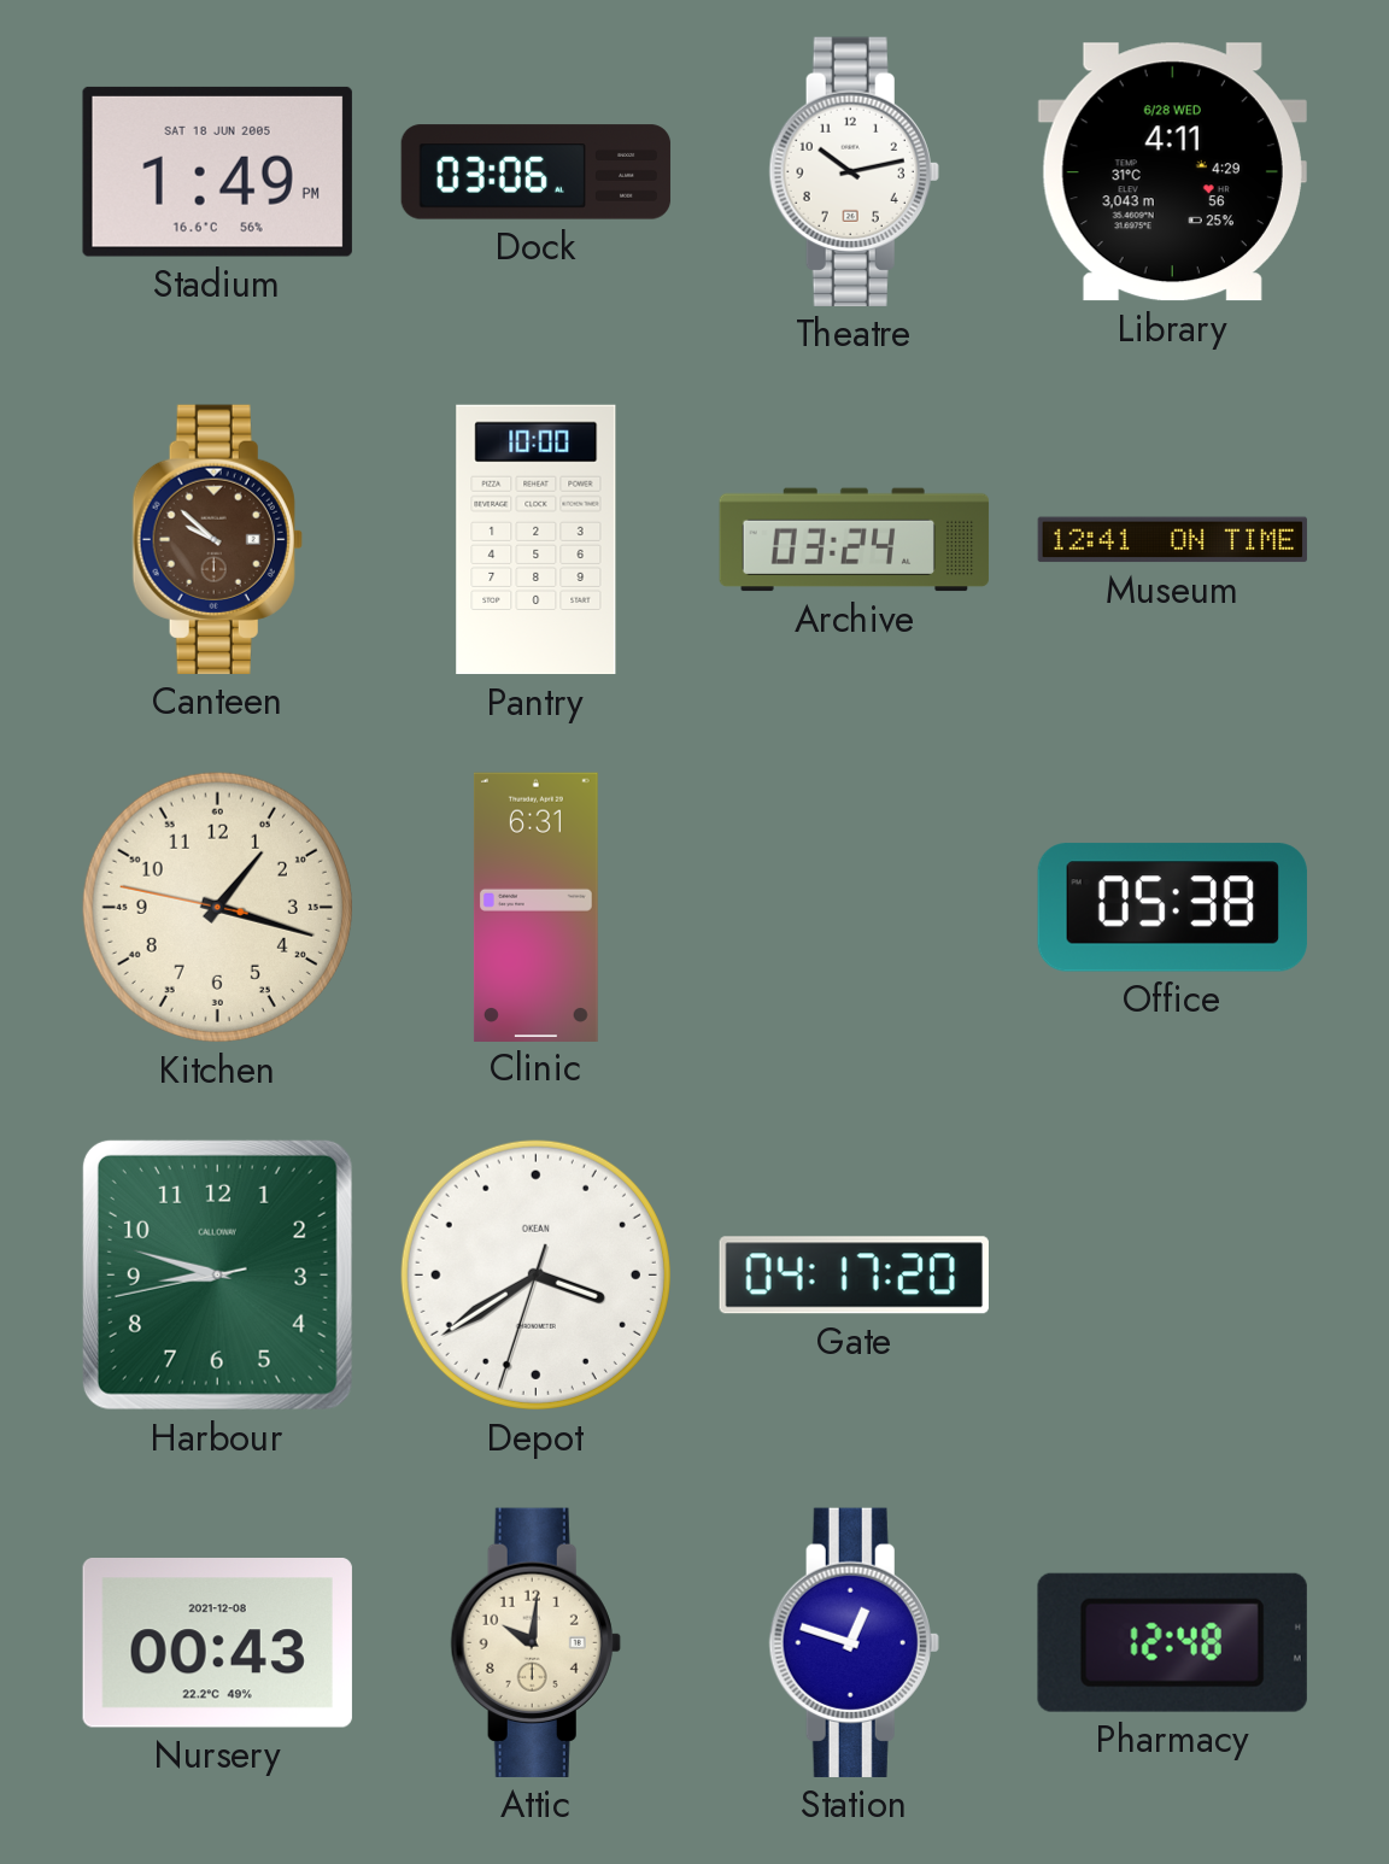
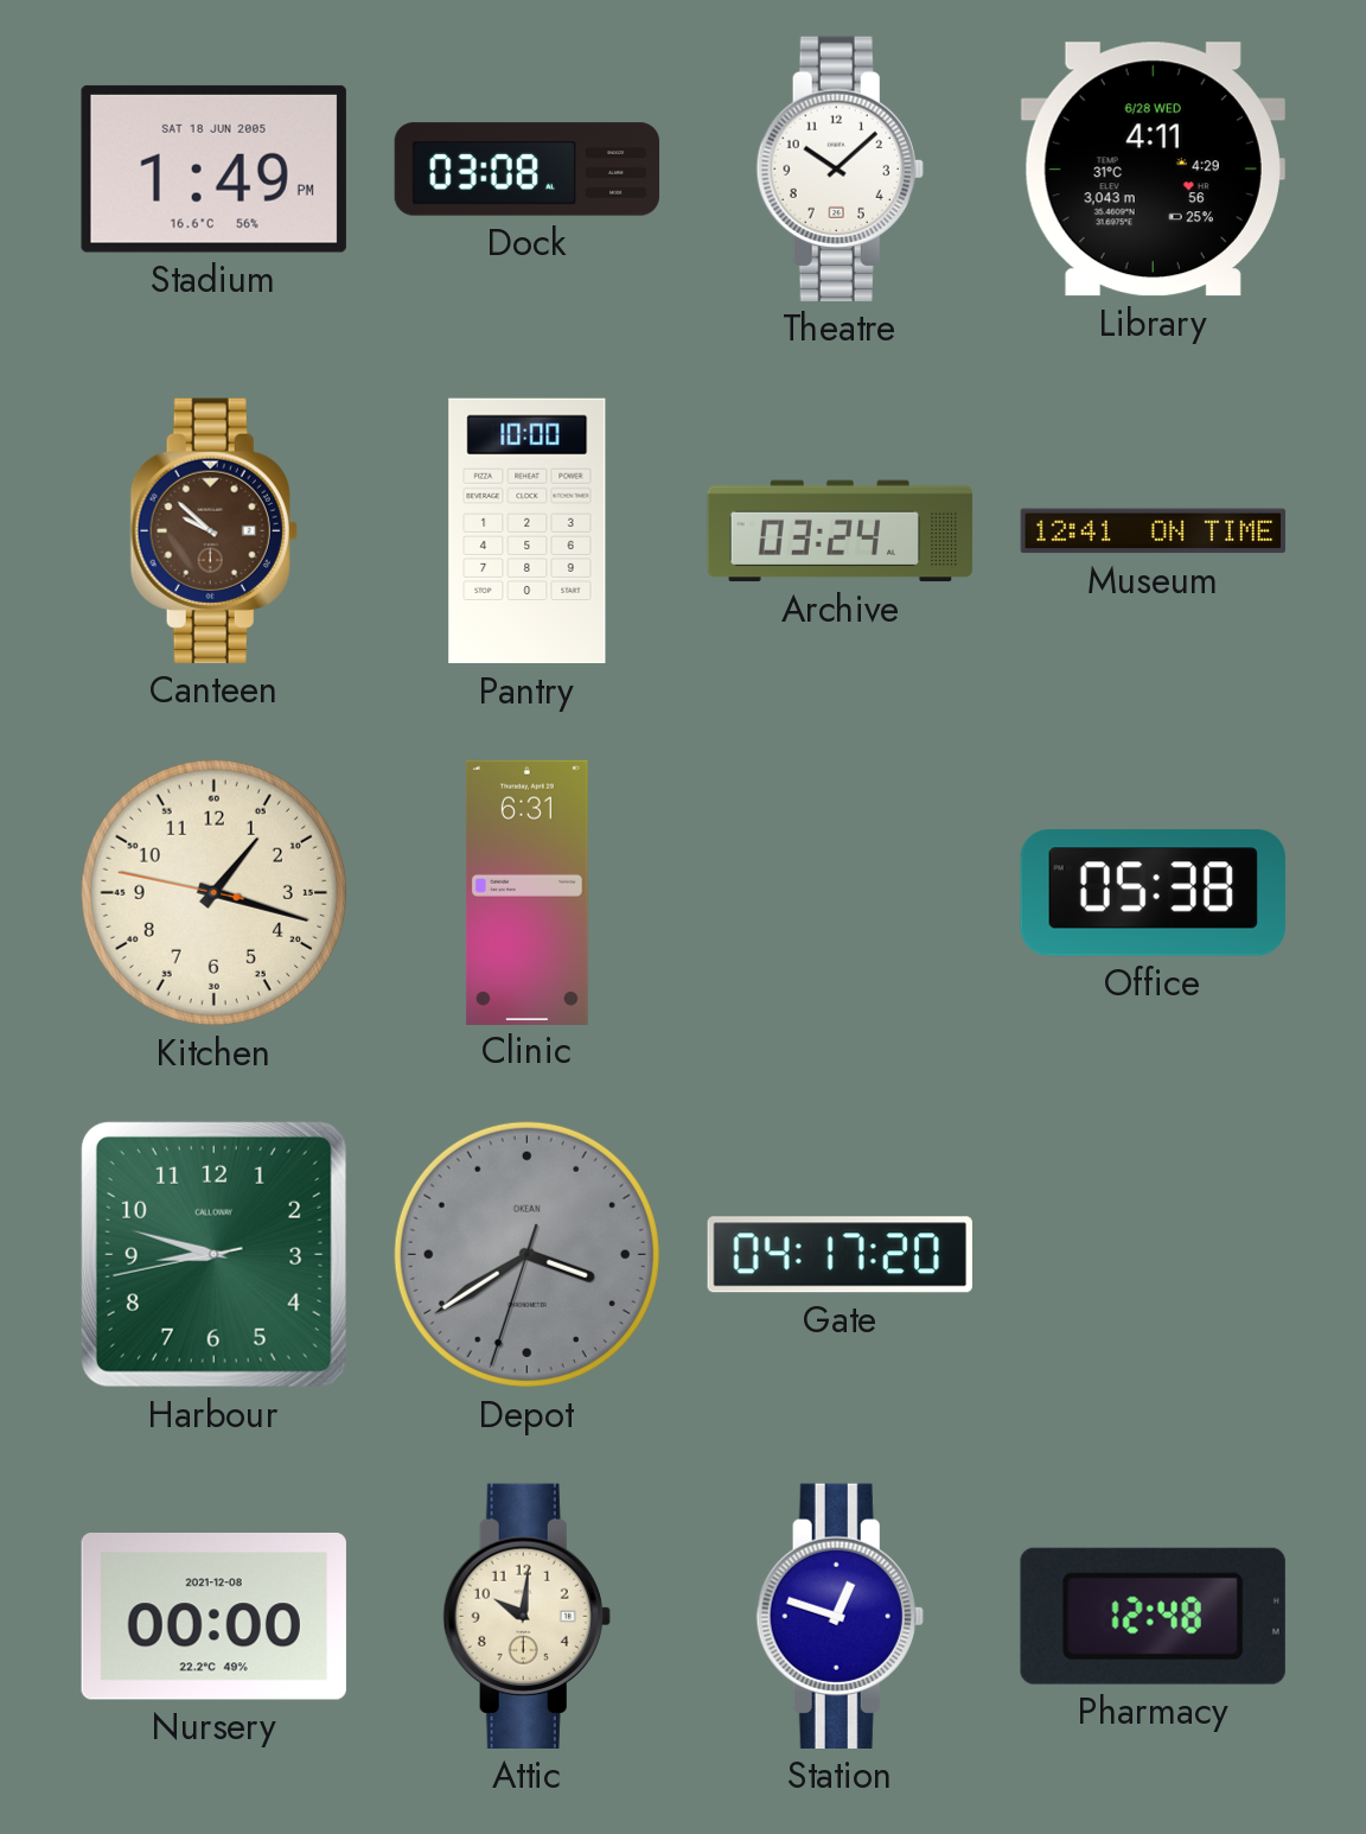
Dock: 03:06 -> 03:08
Theatre: 10:13 -> 10:08
Depot dial: white -> grey
Nursery: 00:43 -> 00:00
